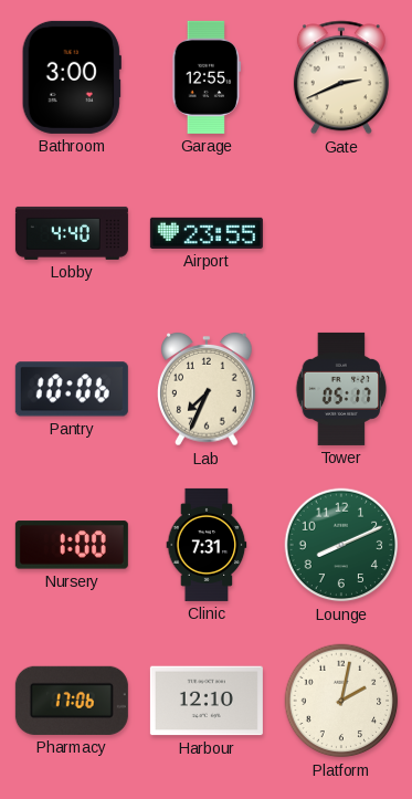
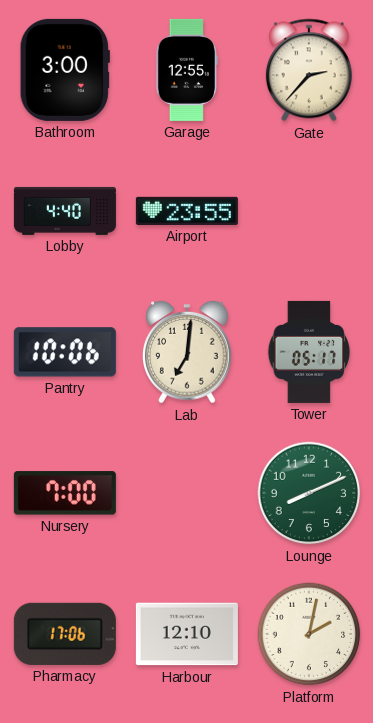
Gate: 2:41 -> 2:37
Lab: 7:34 -> 7:01
Nursery: 1:00 -> 7:00
Clinic: 7:31 -> none
